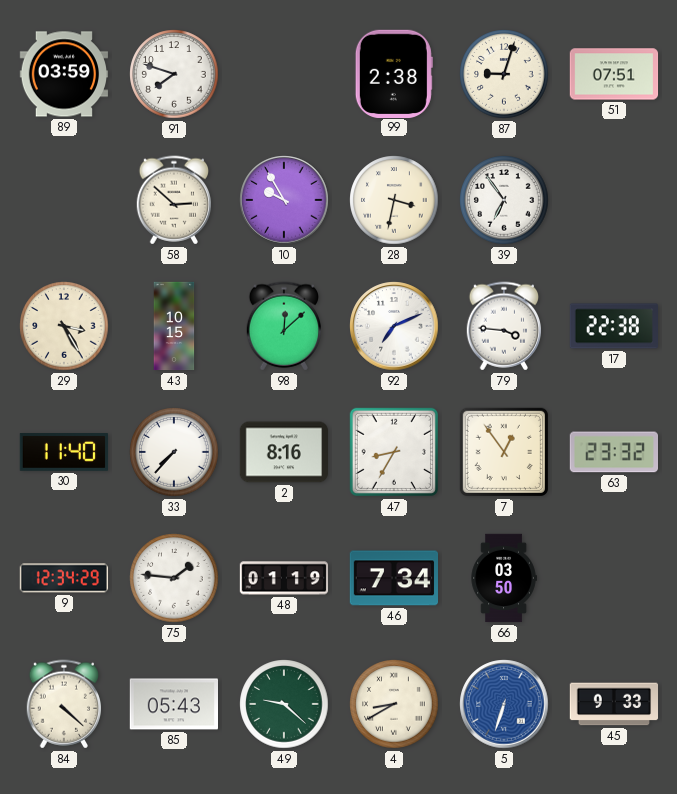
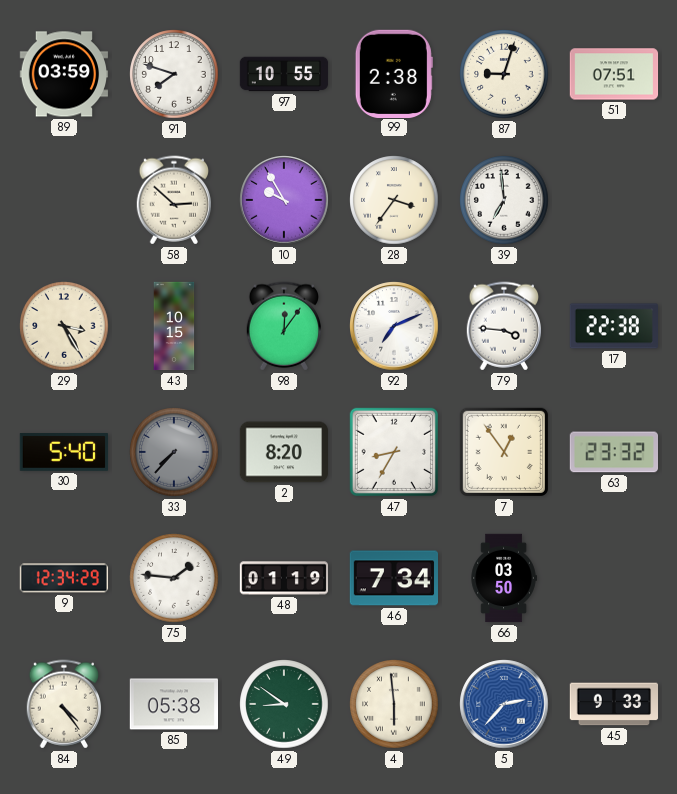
97: none -> 10:55
28: 3:32 -> 3:36
39: 6:54 -> 6:59
98: 12:08 -> 12:06
30: 11:40 -> 5:40
33 dial: white -> grey
2: 8:16 -> 8:20
84: 4:22 -> 4:24
85: 05:43 -> 05:38
49: 9:22 -> 8:51
4: 8:40 -> 5:59
5: 6:33 -> 2:37
